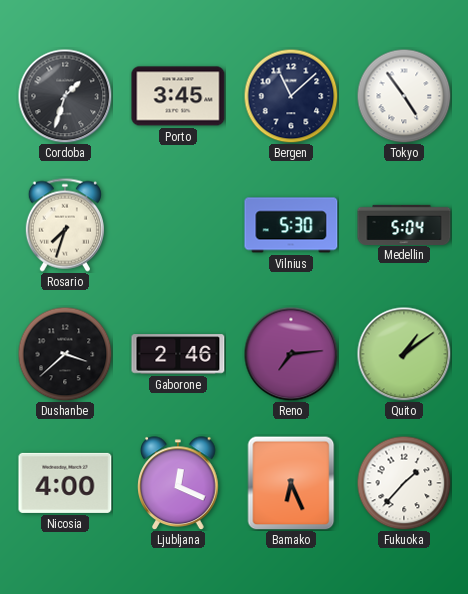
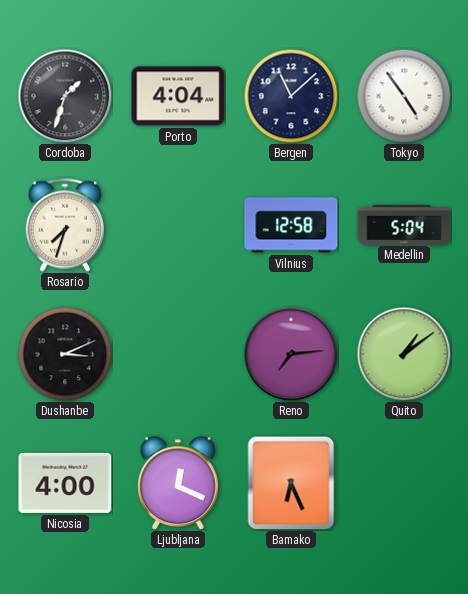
Porto: 3:45 -> 4:04
Vilnius: 5:30 -> 12:58
Dushanbe: 3:38 -> 3:11
Gaborone: 2:46 -> none
Fukuoka: 1:37 -> none
